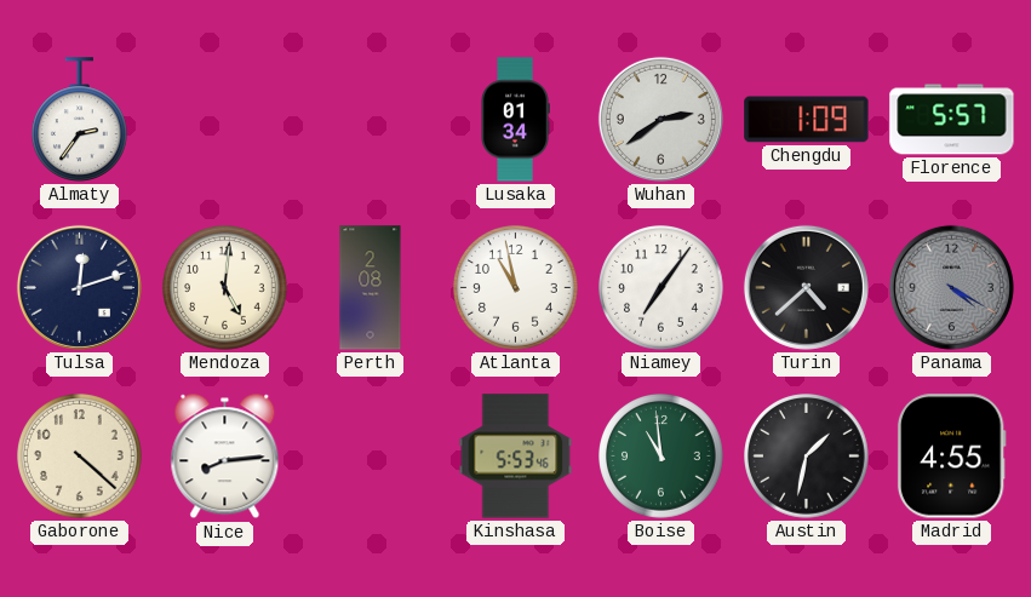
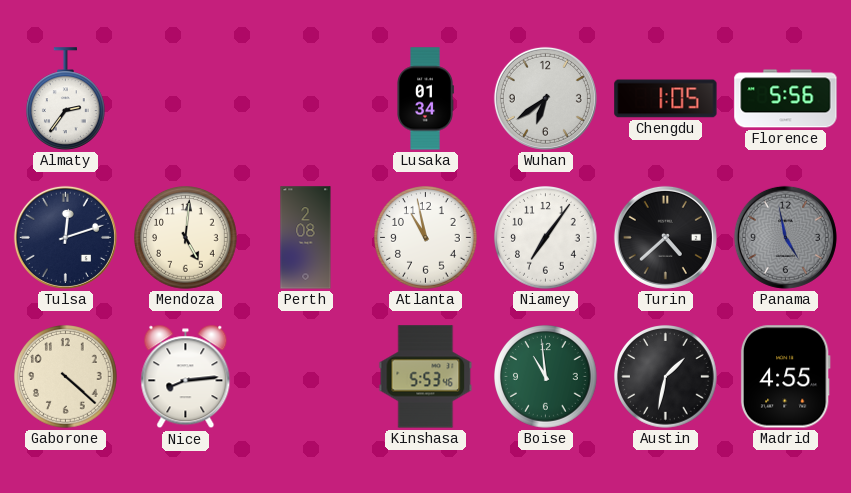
Wuhan: 2:39 -> 6:39
Chengdu: 1:09 -> 1:05
Florence: 5:57 -> 5:56
Panama: 4:20 -> 4:58
